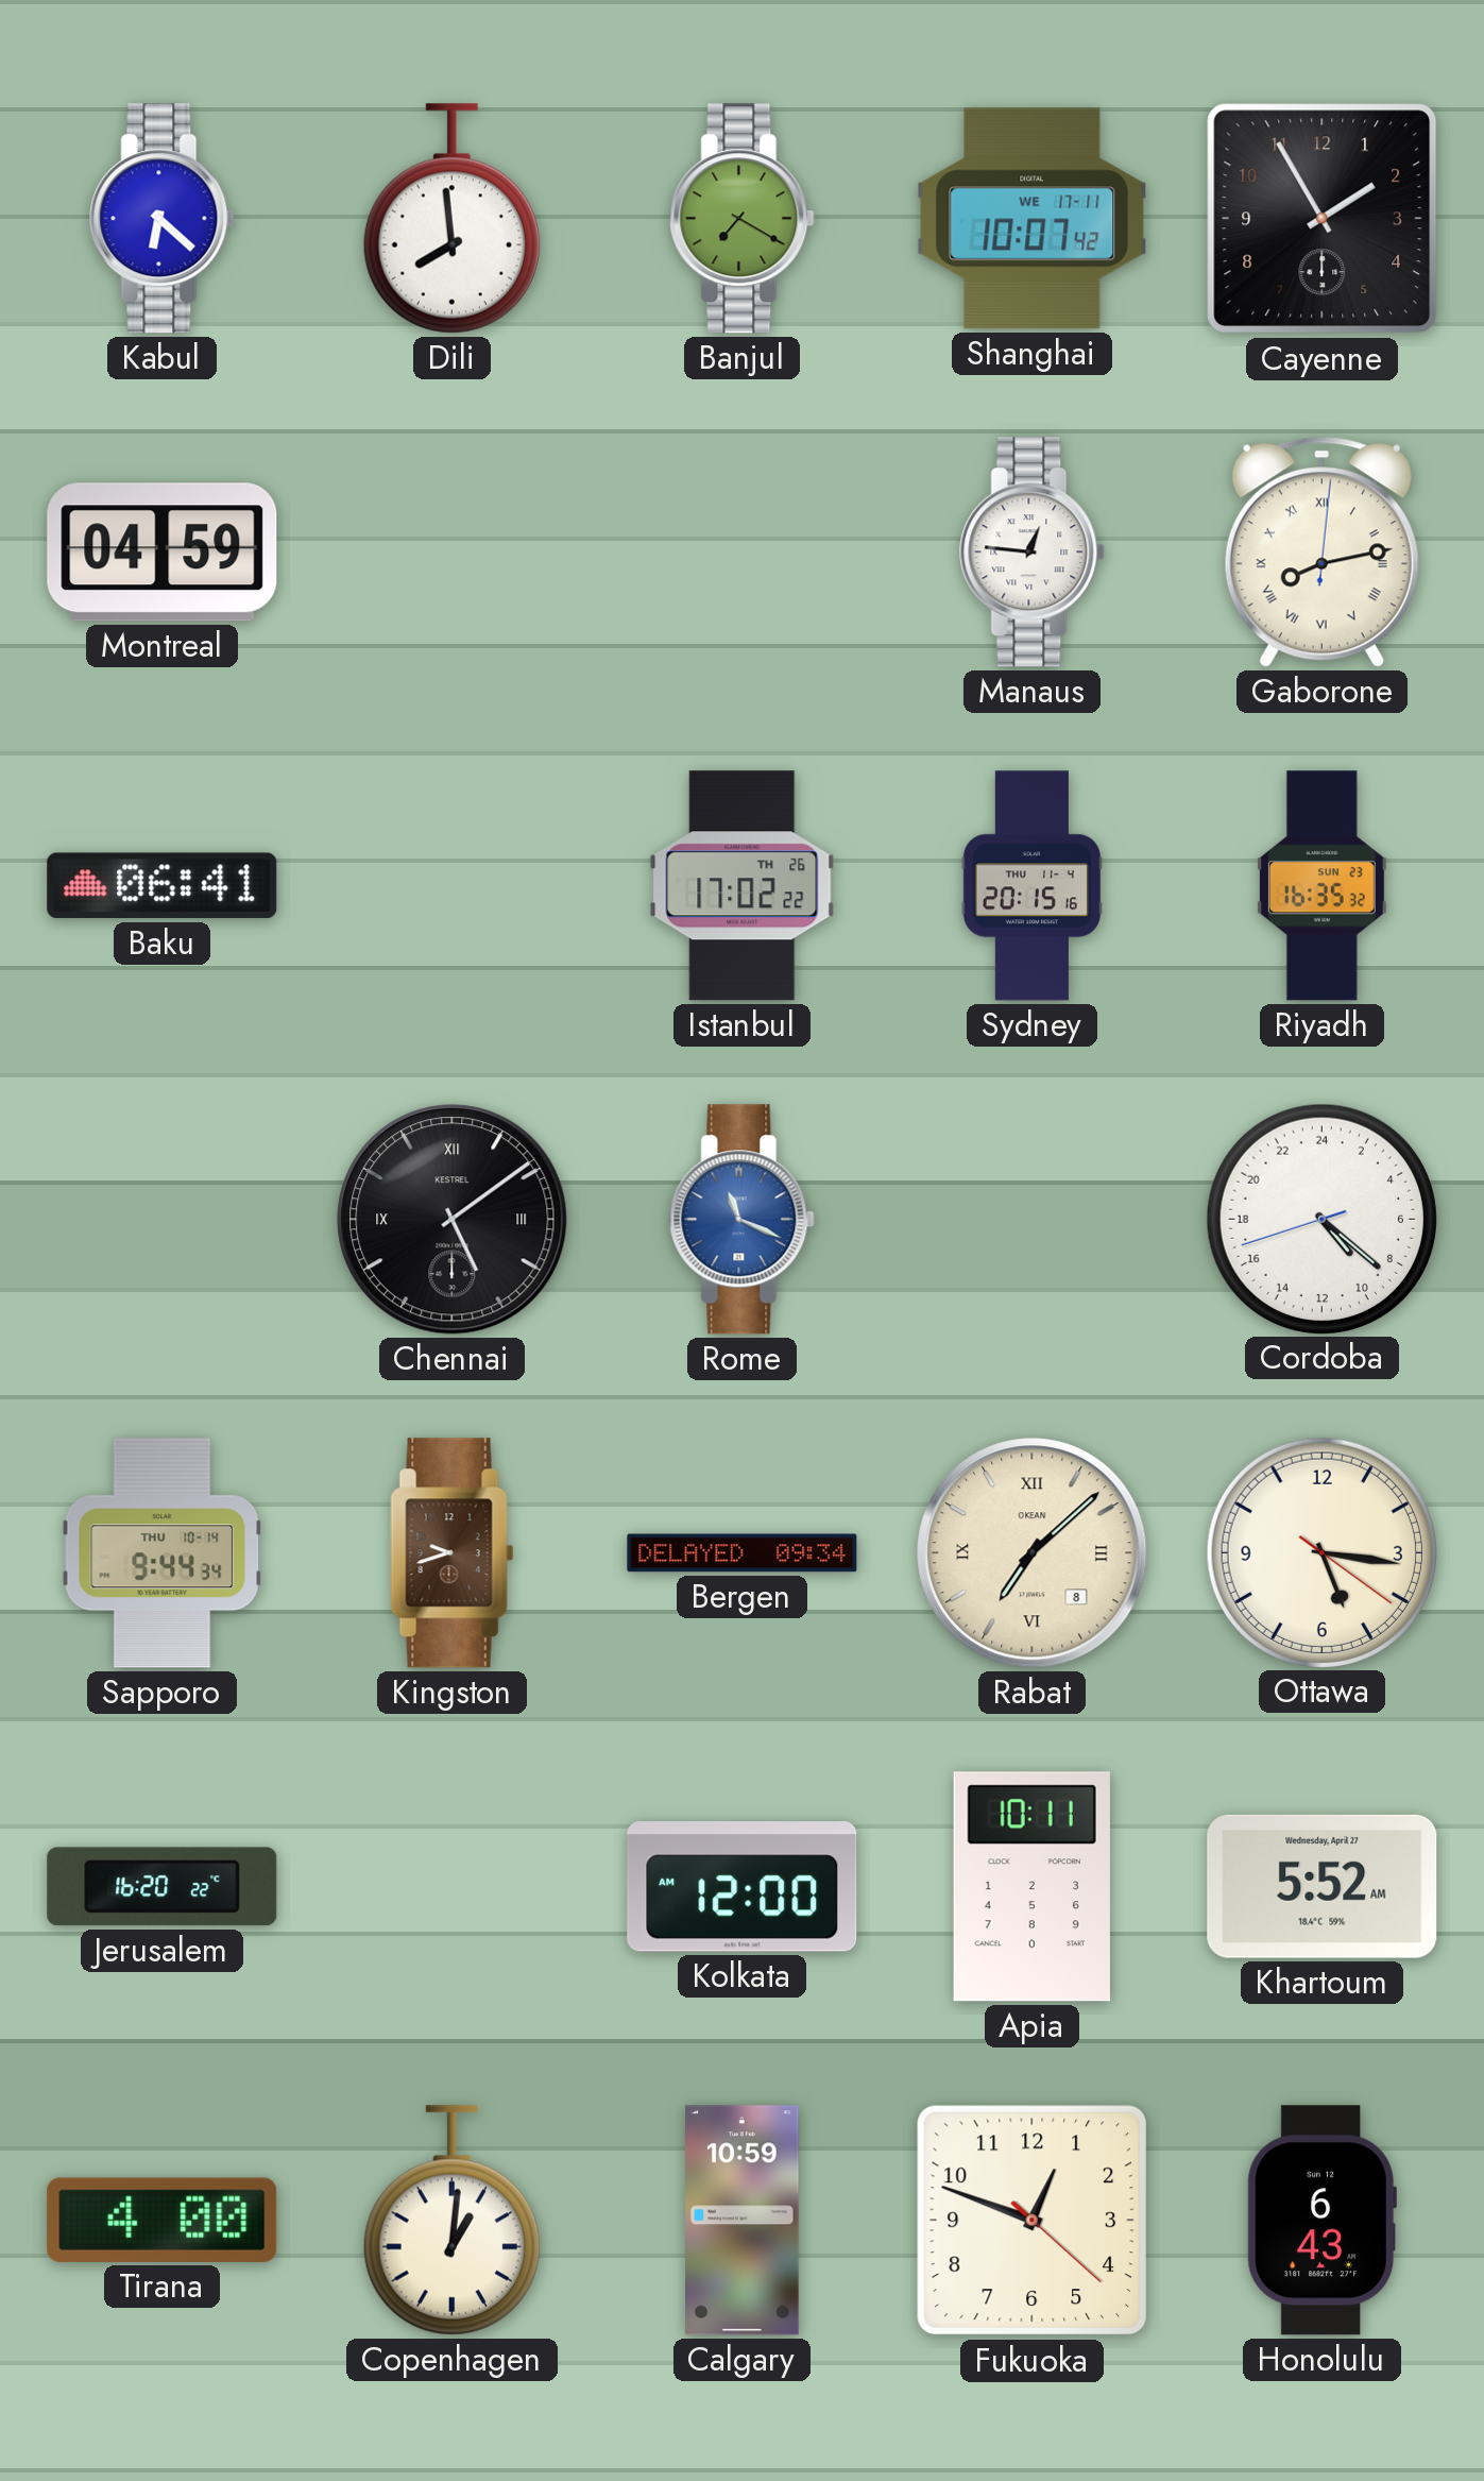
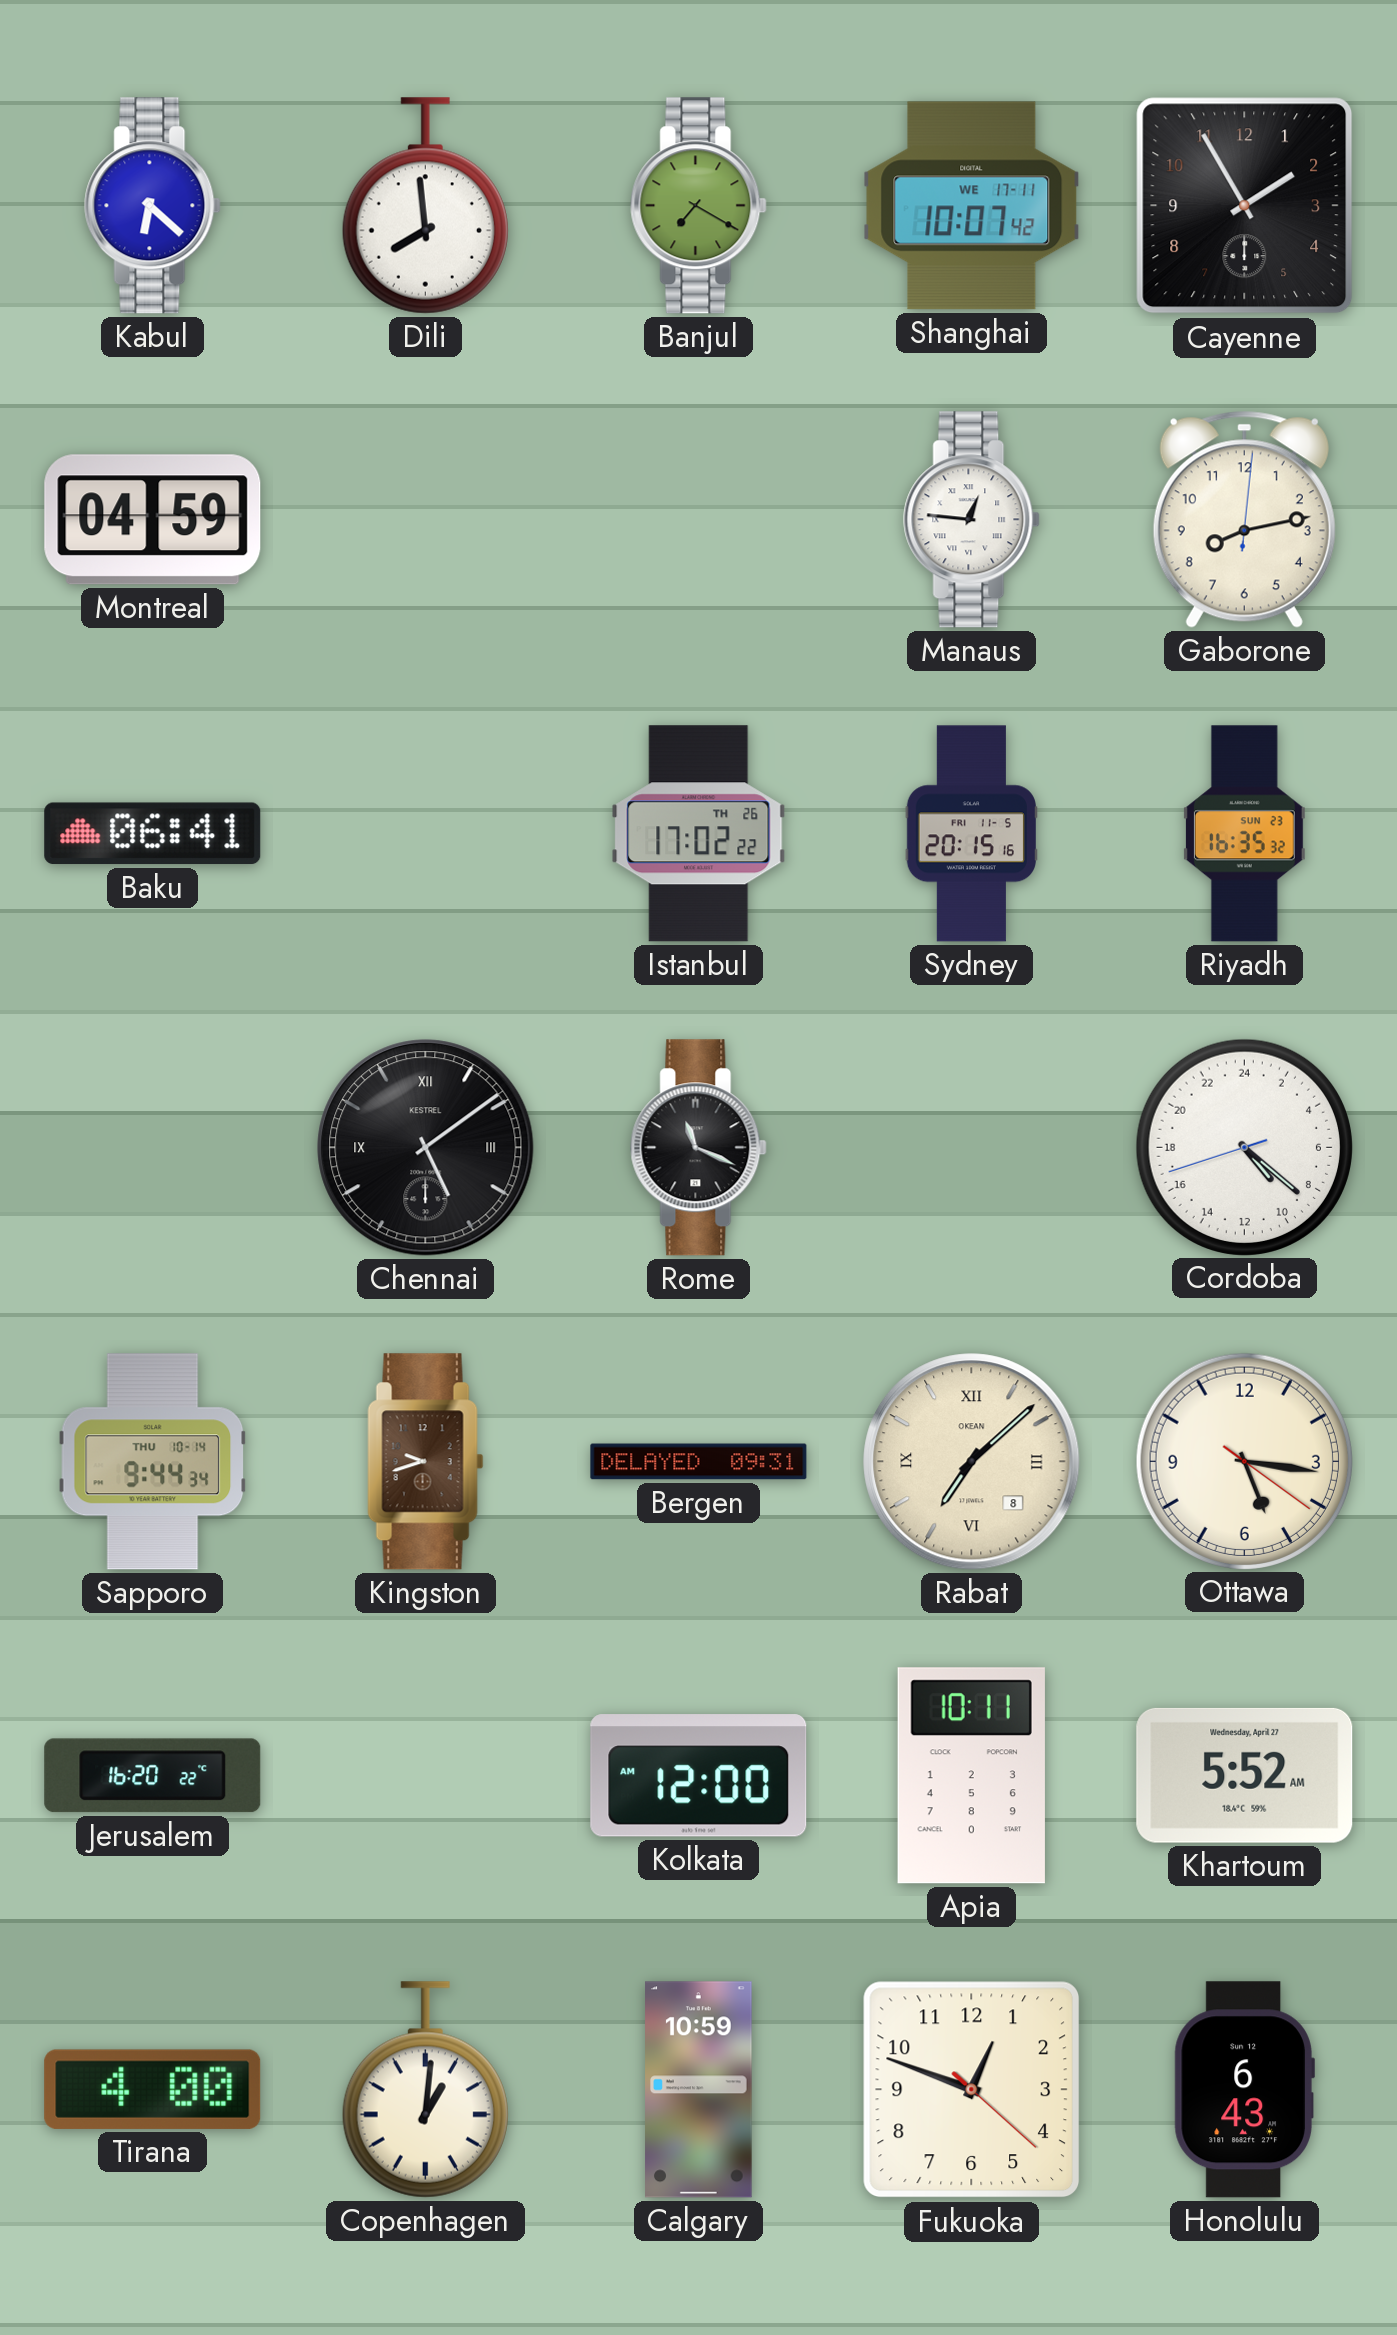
Gaborone numerals: Roman -> Arabic
Sydney date: THU 11-4 -> FRI 11-5
Rome dial: blue -> black
Bergen: 09:34 -> 09:31
